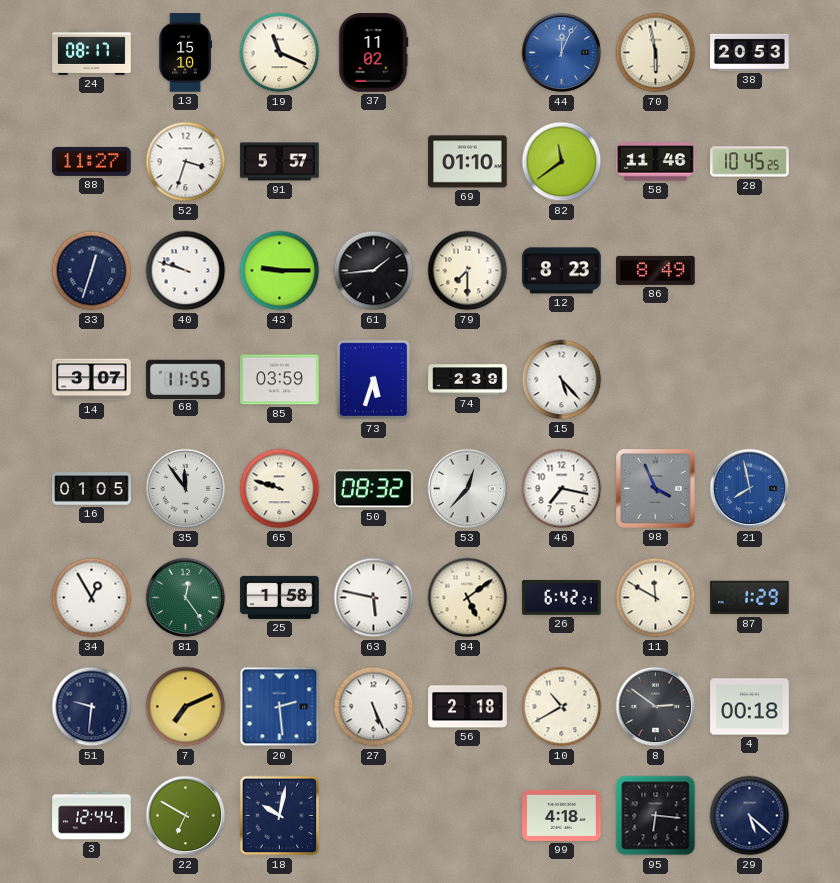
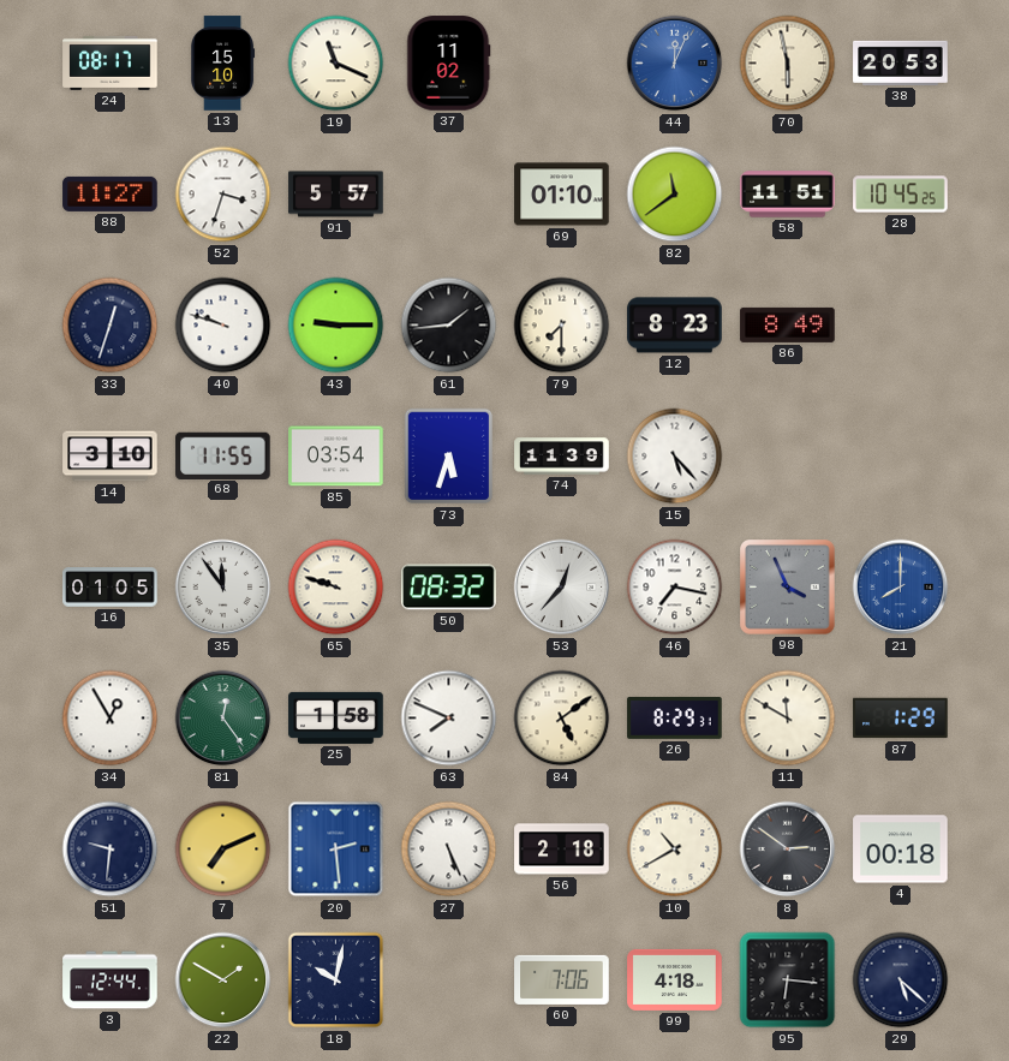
58: 11:46 -> 11:51
14: 3:07 -> 3:10
85: 03:59 -> 03:54
74: 2:39 -> 11:39
21: 7:58 -> 8:00
63: 5:47 -> 7:49
26: 6:42 -> 8:29
22: 6:50 -> 1:50
60: none -> 7:06
